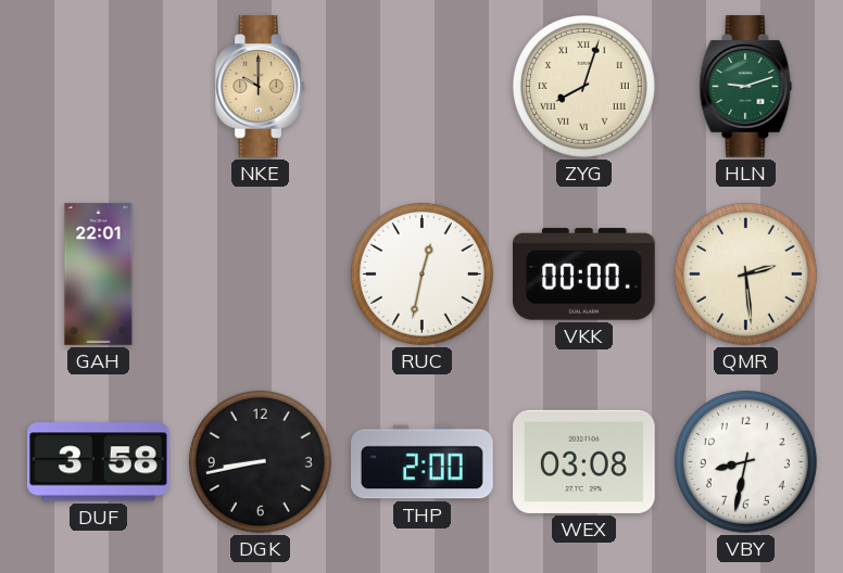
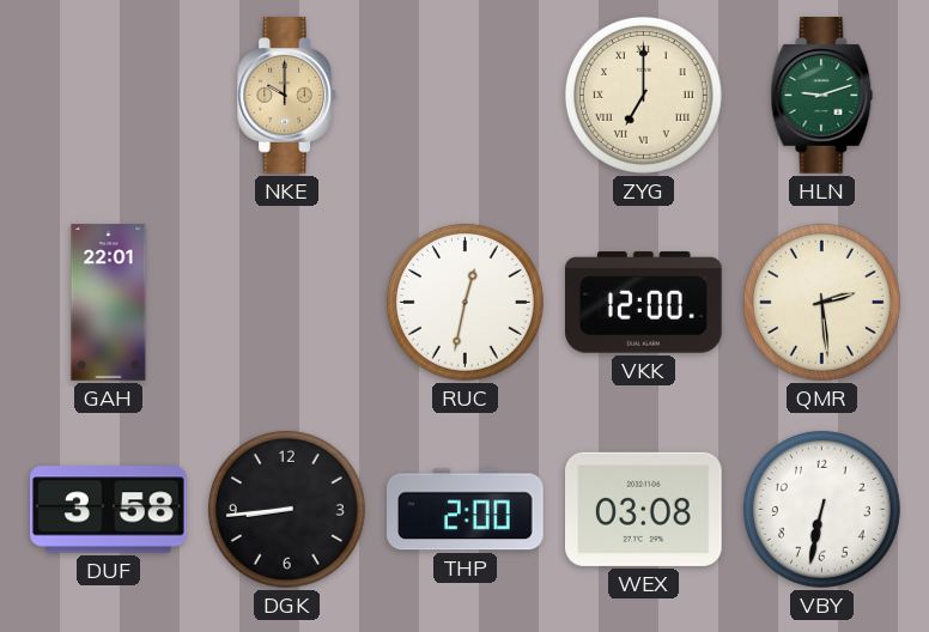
ZYG: 8:03 -> 7:00
VKK: 00:00 -> 12:00
DGK: 8:43 -> 8:44
VBY: 8:32 -> 6:32
